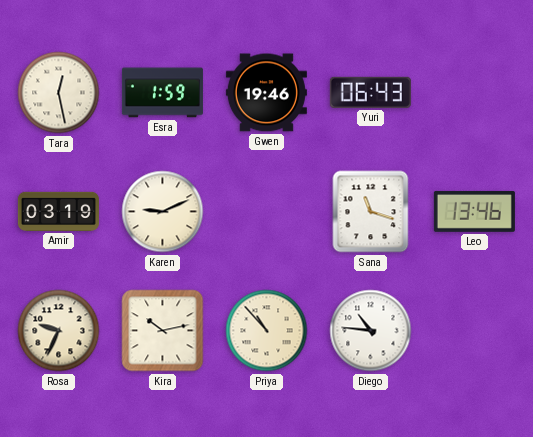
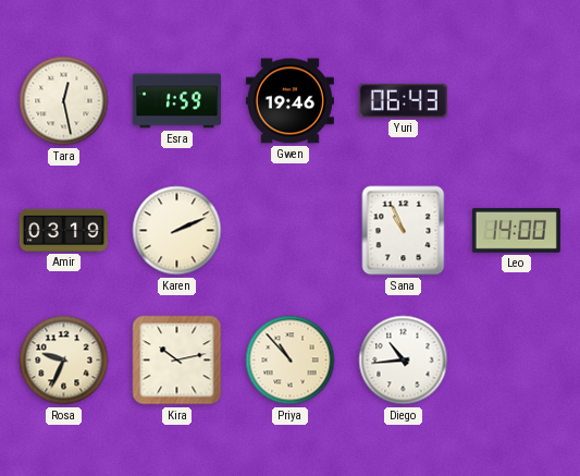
Karen: 9:11 -> 2:11
Sana: 11:18 -> 10:56
Leo: 13:46 -> 14:00
Diego: 10:46 -> 10:44
